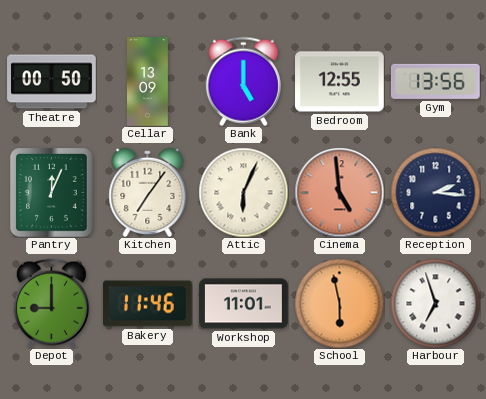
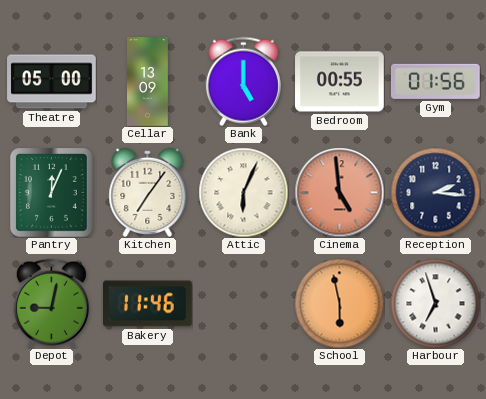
Theatre: 00:50 -> 05:00
Bedroom: 12:55 -> 00:55
Gym: 13:56 -> 01:56
Depot: 9:00 -> 9:02
Workshop: 11:01 -> none
